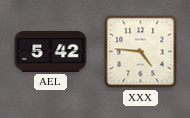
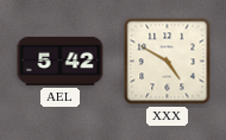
XXX: 4:46 -> 4:50
